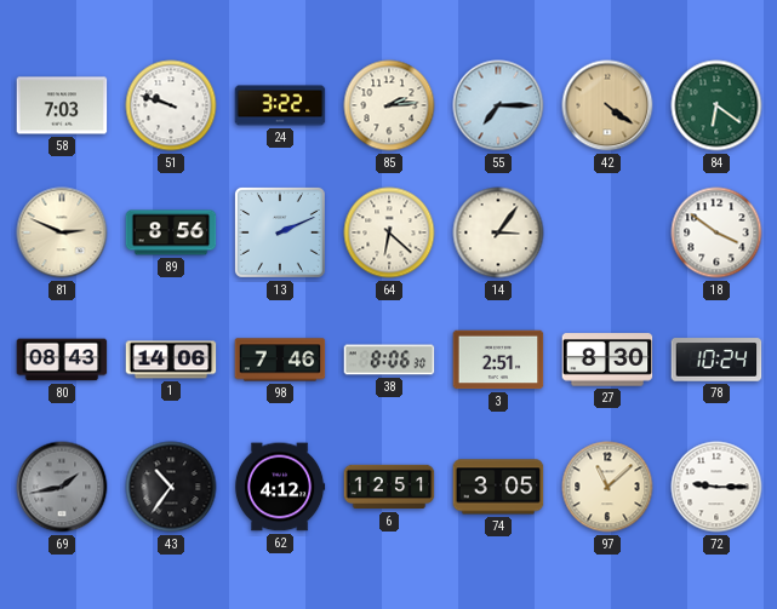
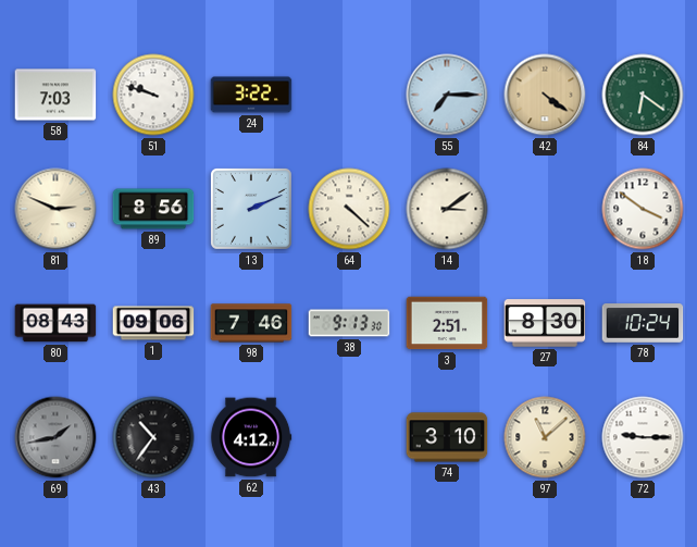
85: 2:14 -> none
64: 6:22 -> 4:22
14: 3:06 -> 3:09
1: 14:06 -> 09:06
38: 8:06 -> 9:13
6: 12:51 -> none
74: 3:05 -> 3:10
